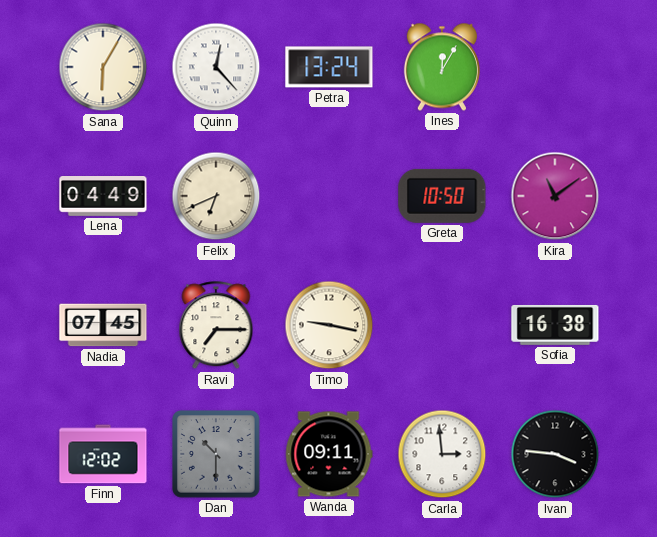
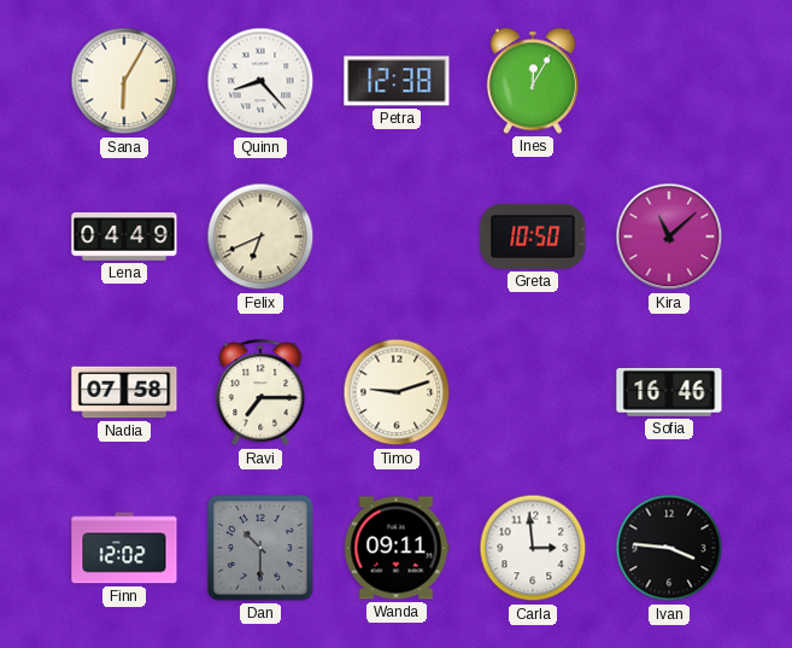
Quinn: 12:23 -> 8:23
Petra: 13:24 -> 12:38
Kira: 11:09 -> 11:08
Nadia: 07:45 -> 07:58
Timo: 9:17 -> 9:12
Sofia: 16:38 -> 16:46
